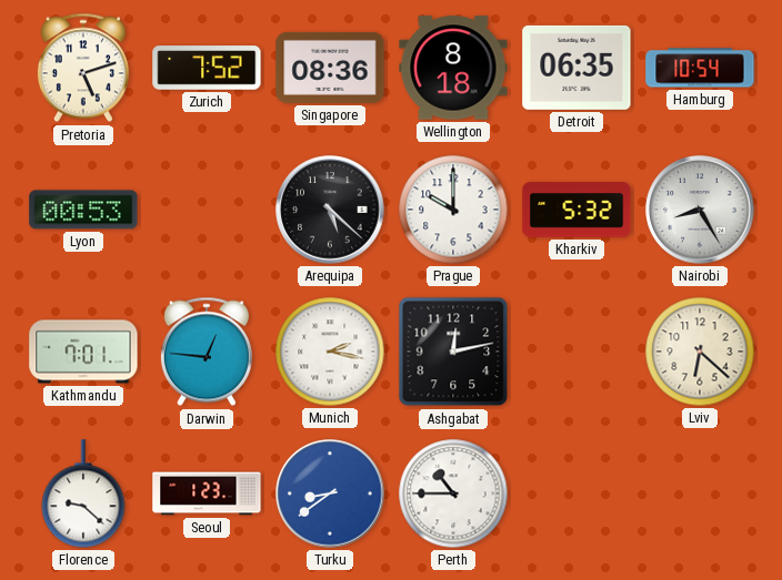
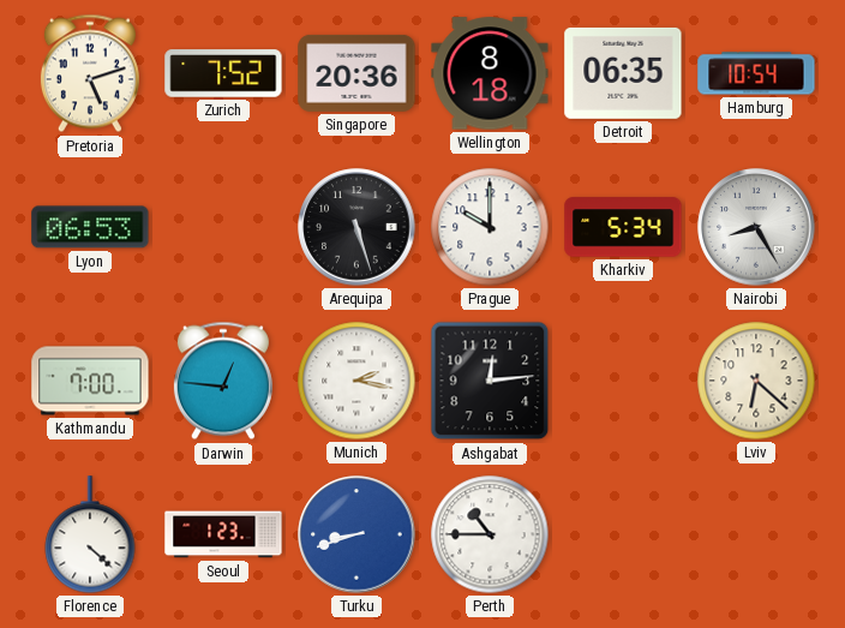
Singapore: 08:36 -> 20:36
Lyon: 00:53 -> 06:53
Arequipa: 5:22 -> 5:27
Kharkiv: 5:32 -> 5:34
Kathmandu: 7:01 -> 7:00
Ashgabat: 12:13 -> 12:14
Florence: 9:22 -> 4:22
Turku: 8:39 -> 8:42
